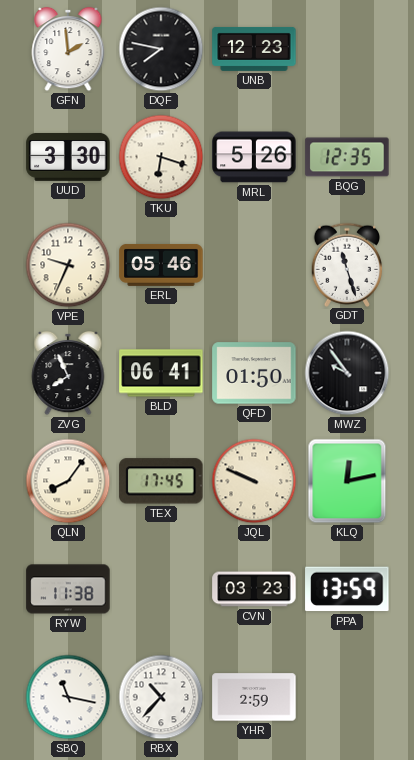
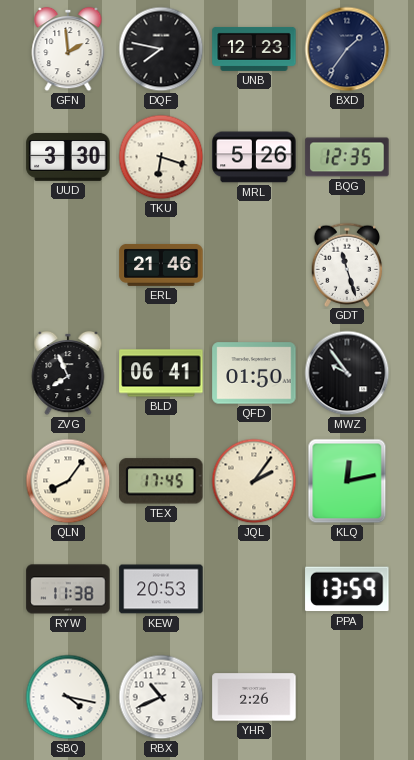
BXD: none -> 1:36
VPE: 9:34 -> none
ERL: 05:46 -> 21:46
JQL: 9:49 -> 2:06
KEW: none -> 20:53
CVN: 03:23 -> none
SBQ: 11:17 -> 4:17
RBX: 10:37 -> 10:41
YHR: 2:59 -> 2:26
